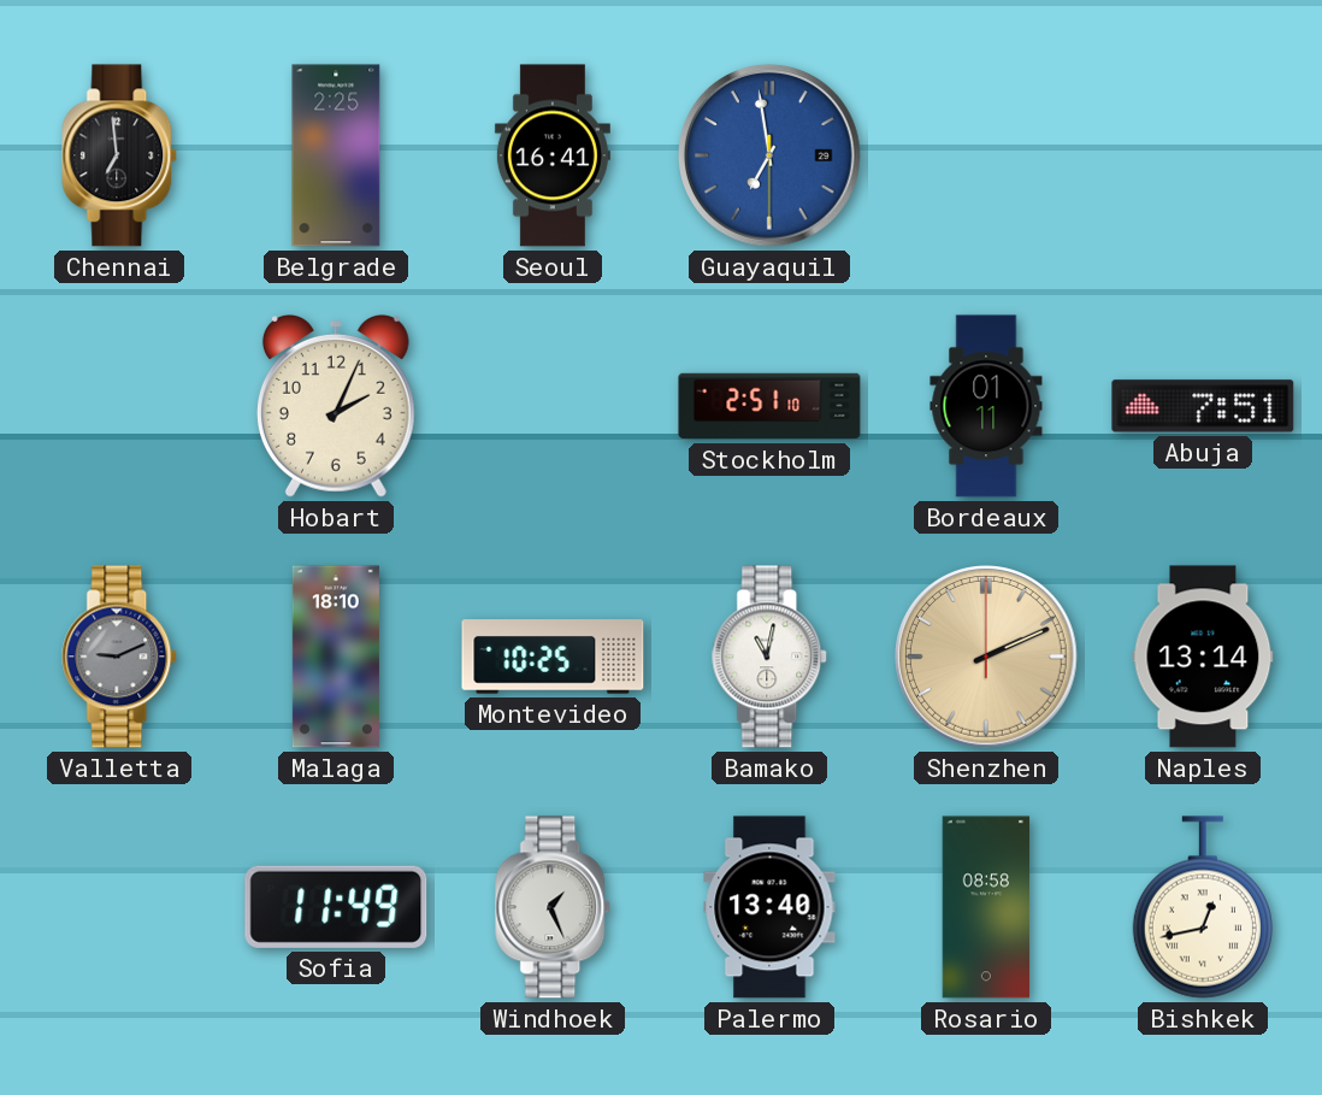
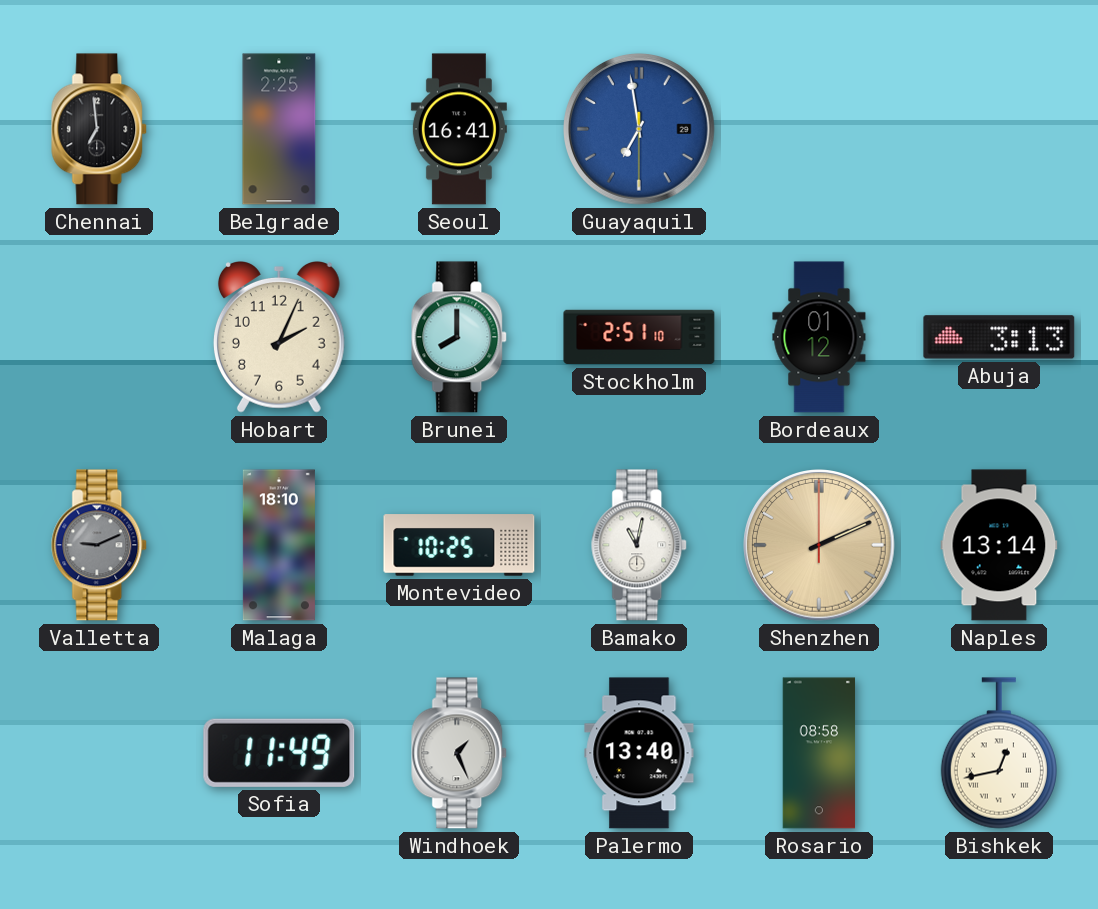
Brunei: none -> 8:00
Bordeaux: 01:11 -> 01:12
Abuja: 7:51 -> 3:13
